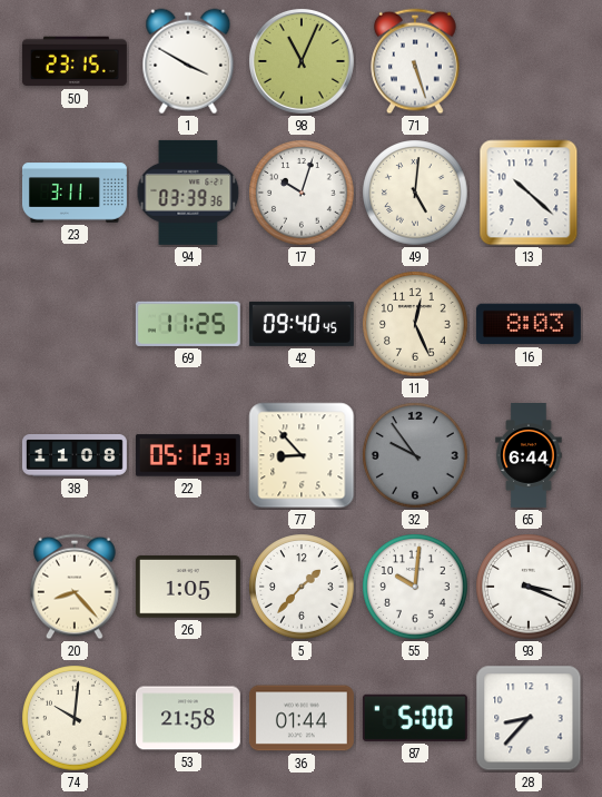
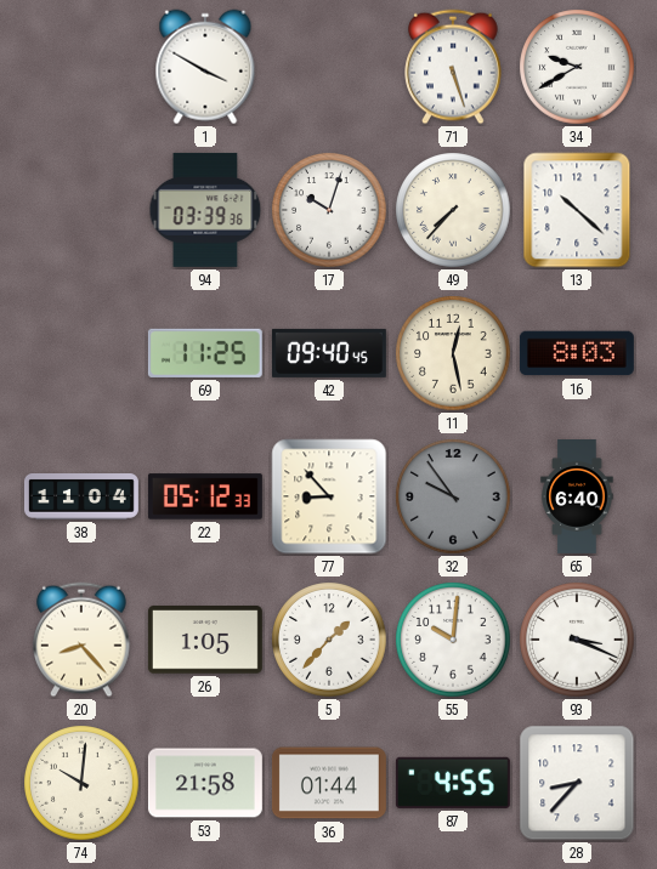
50: 23:15 -> none
98: 11:04 -> none
34: none -> 9:40
23: 3:11 -> none
49: 5:01 -> 7:37
11: 12:26 -> 12:28
38: 11:08 -> 11:04
65: 6:44 -> 6:40
87: 5:00 -> 4:55
